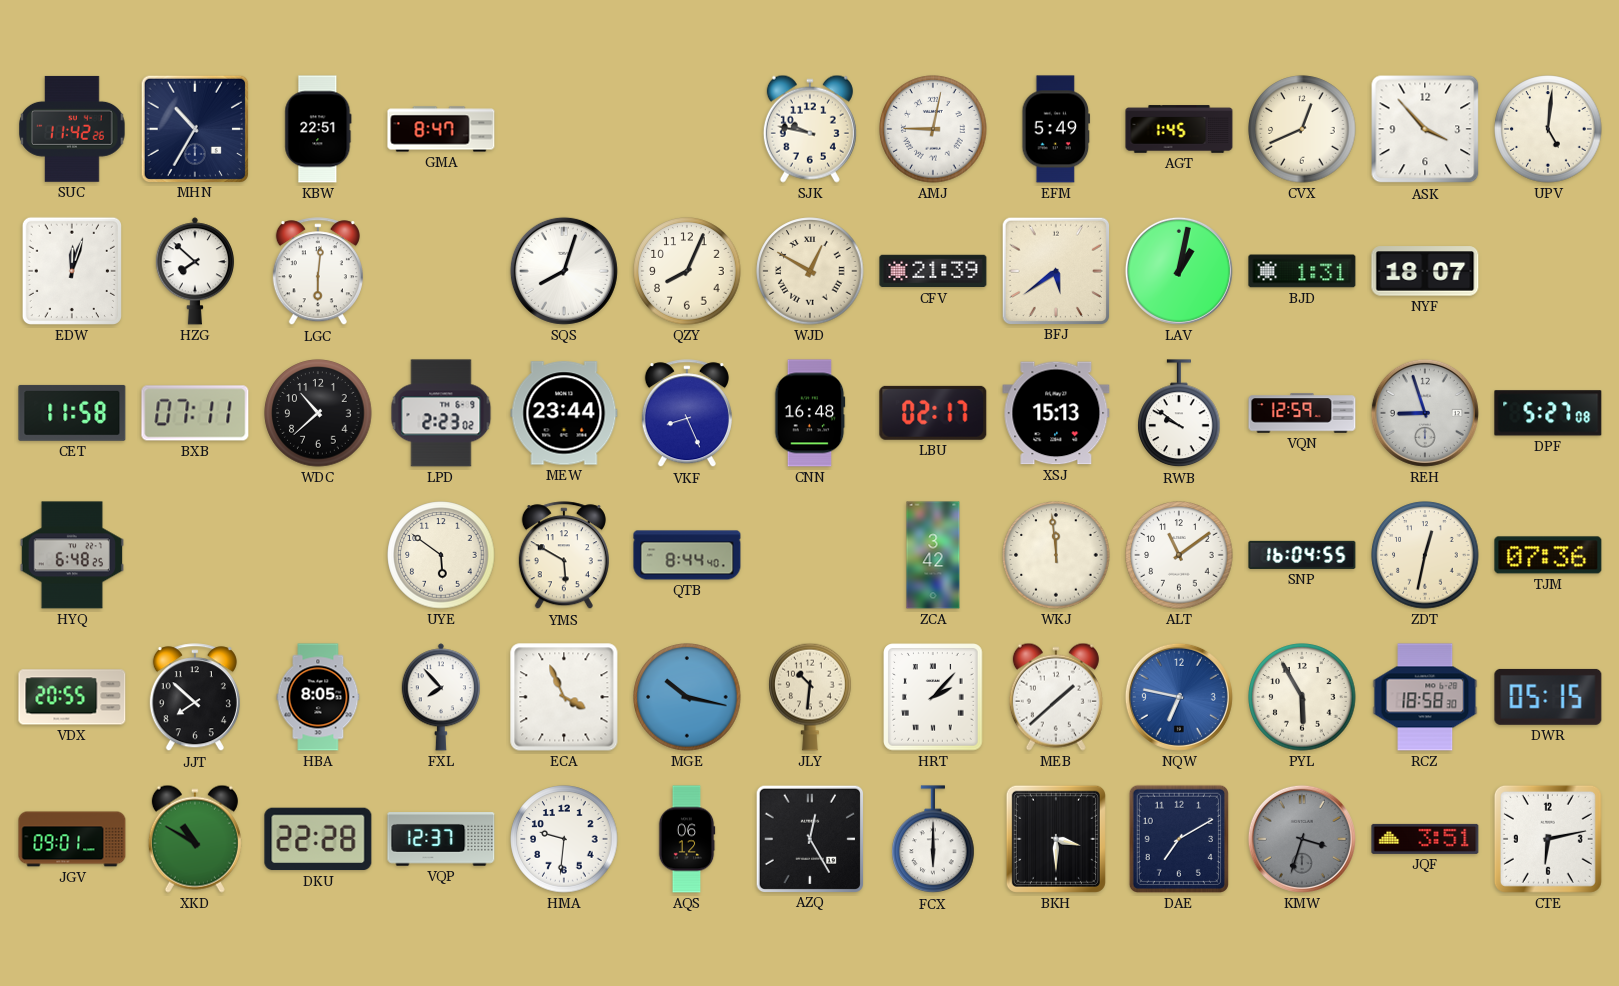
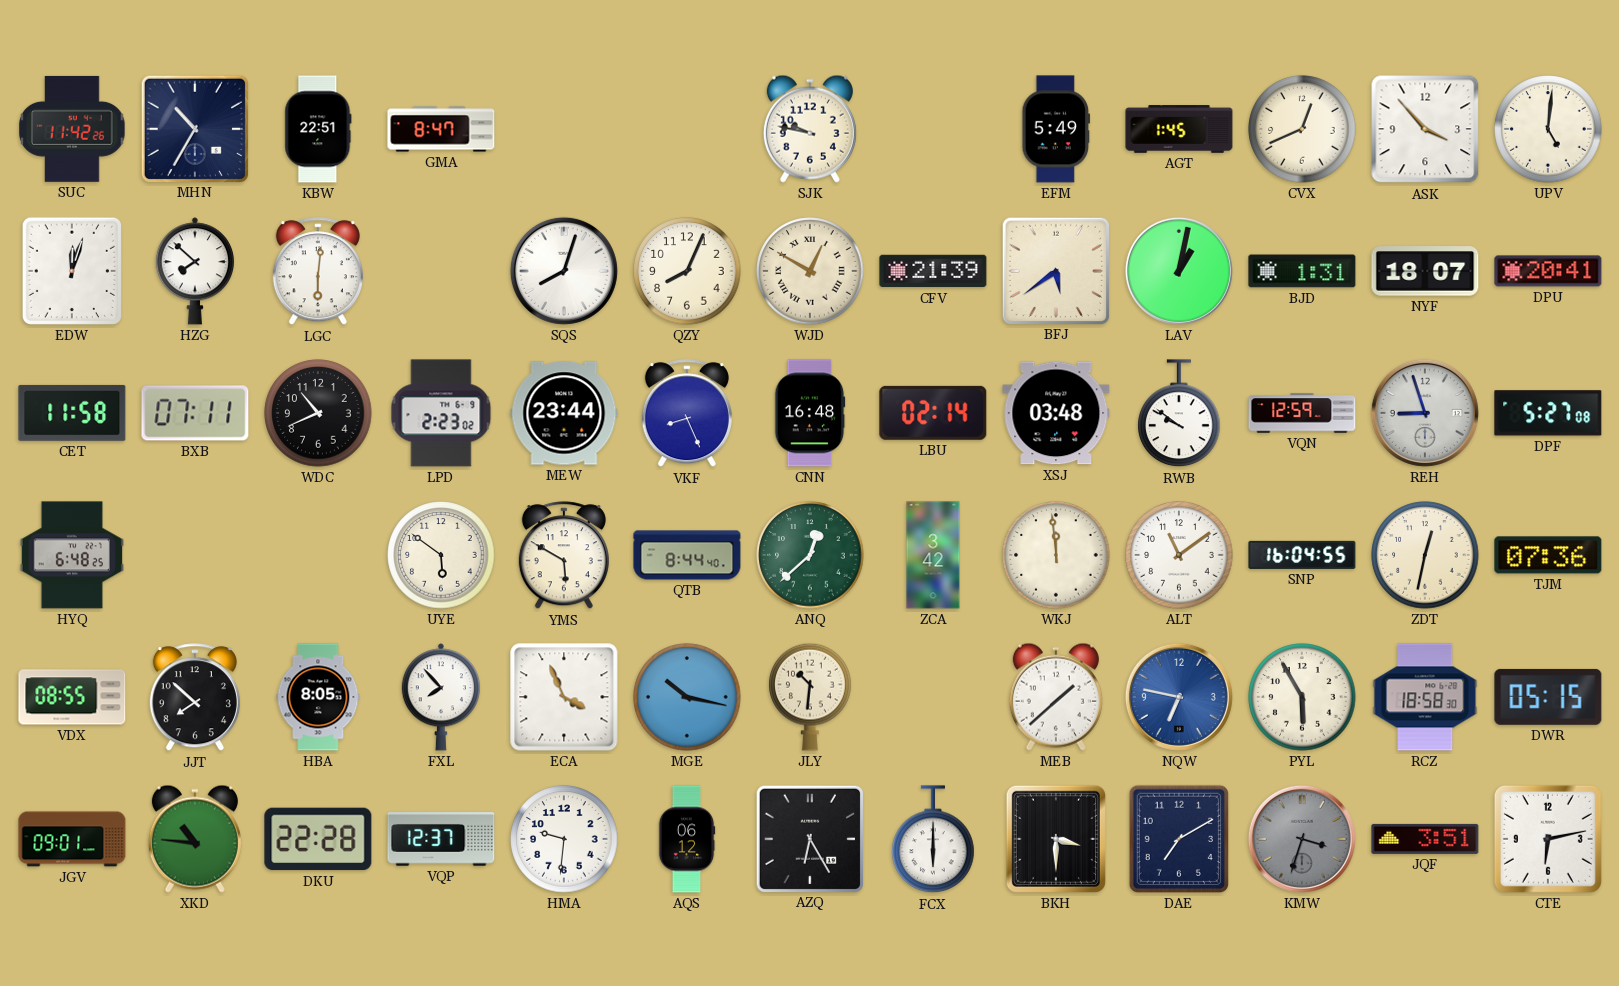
AMJ: 9:02 -> none
DPU: none -> 20:41
WDC: 10:38 -> 10:41
LBU: 02:17 -> 02:14
XSJ: 15:13 -> 03:48
ANQ: none -> 12:38
VDX: 20:55 -> 08:55
HRT: 2:07 -> none
XKD: 10:50 -> 10:46
AZQ: 12:25 -> 6:25
